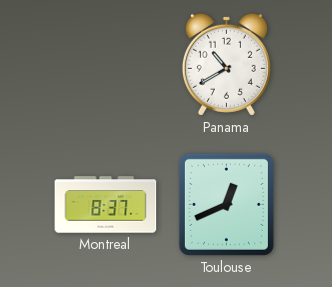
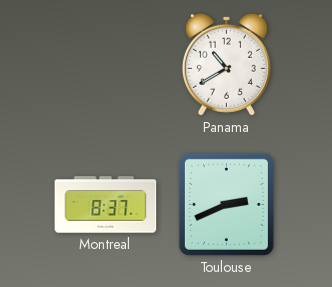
Toulouse: 12:41 -> 2:41
